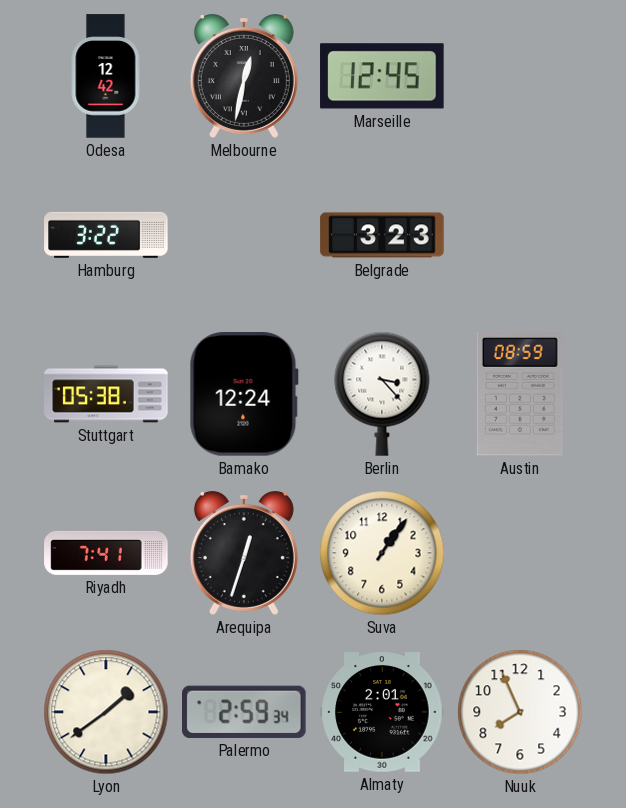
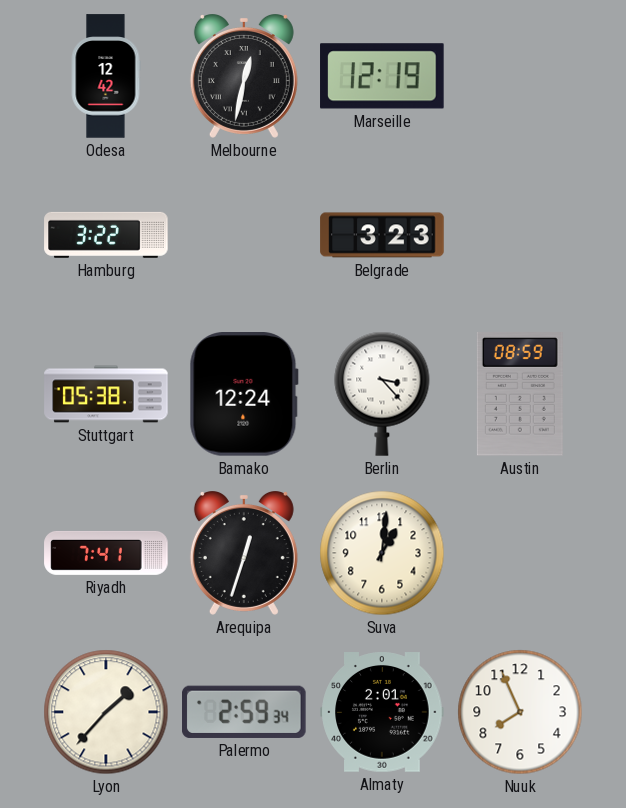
Marseille: 12:45 -> 12:19
Suva: 1:06 -> 1:01
Lyon: 1:39 -> 1:37
